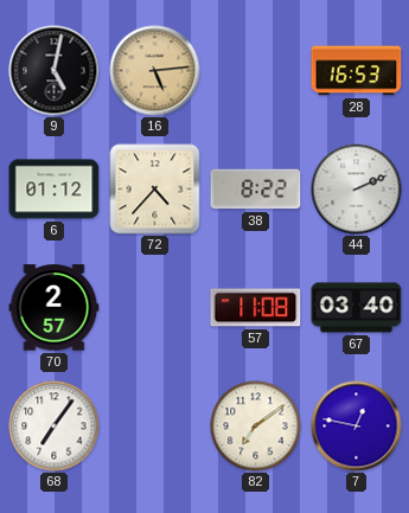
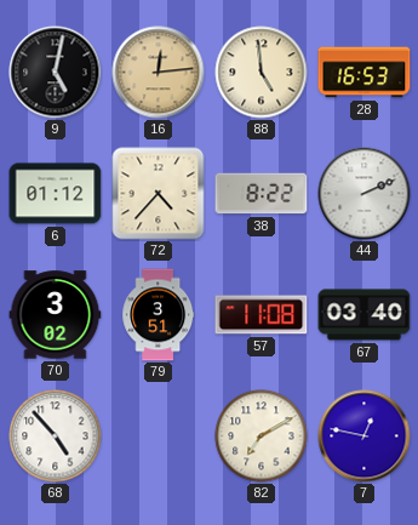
16: 5:14 -> 12:14
88: none -> 4:59
70: 2:57 -> 3:02
79: none -> 3:51
68: 7:06 -> 4:53
82: 7:09 -> 7:10
